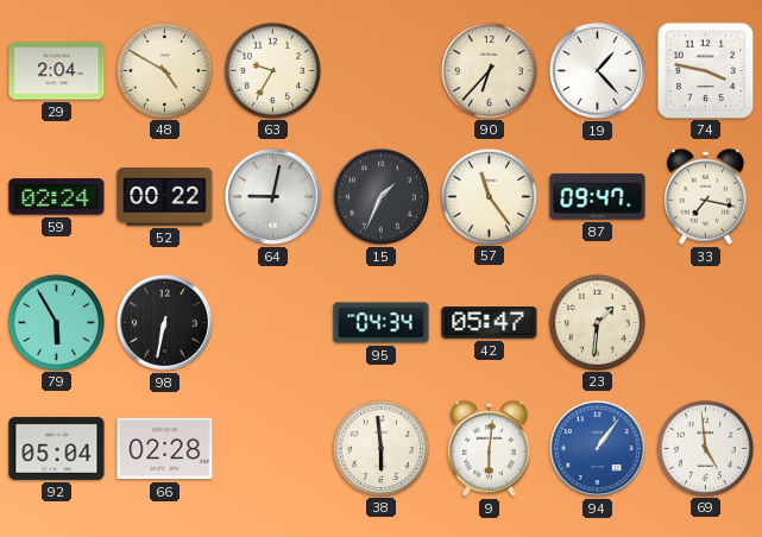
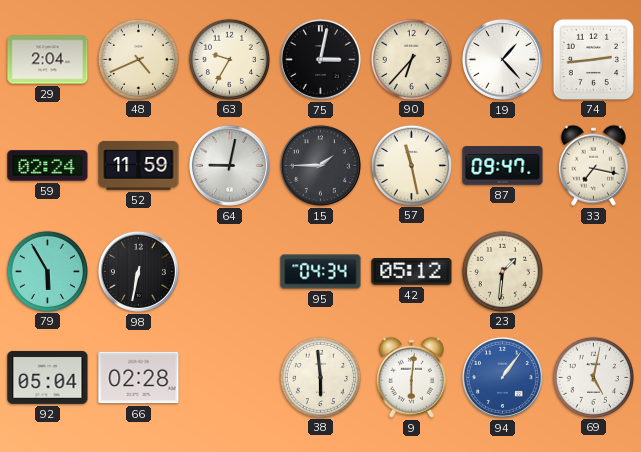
48: 4:50 -> 4:41
75: none -> 3:02
74: 3:47 -> 2:44
52: 00:22 -> 11:59
15: 1:34 -> 1:45
57: 11:24 -> 11:28
42: 05:47 -> 05:12
69: 4:59 -> 5:02
